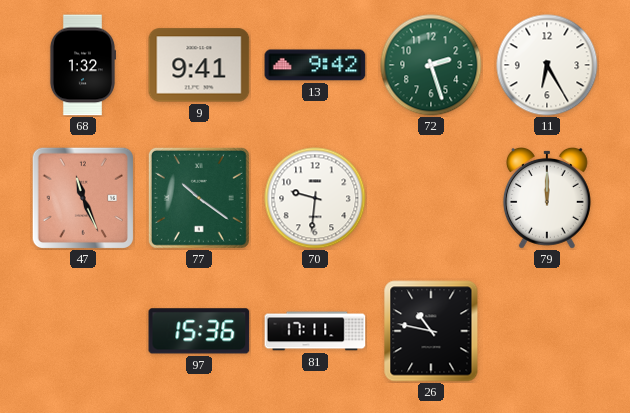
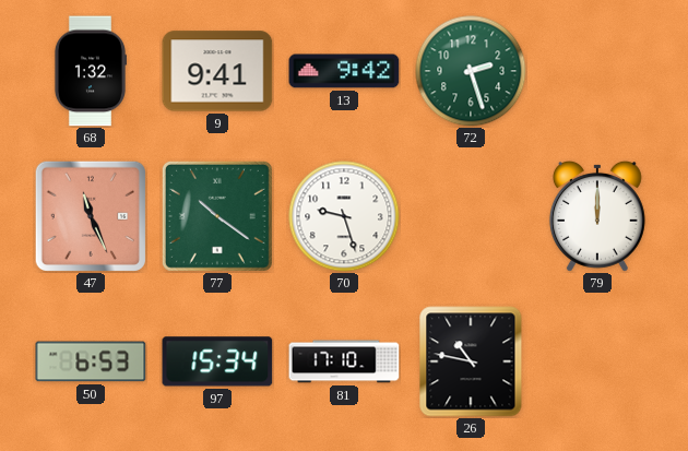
11: 6:25 -> none
70: 9:31 -> 9:27
50: none -> 6:53
97: 15:36 -> 15:34
81: 17:11 -> 17:10
